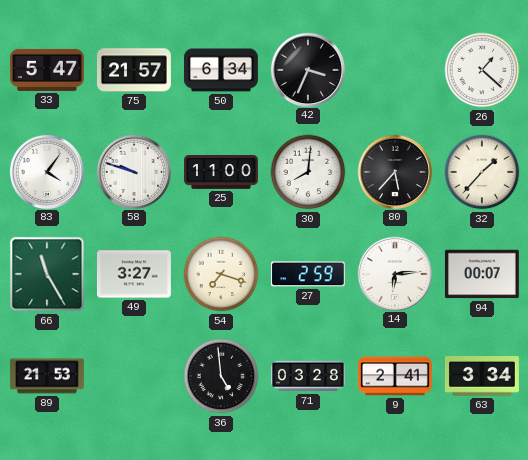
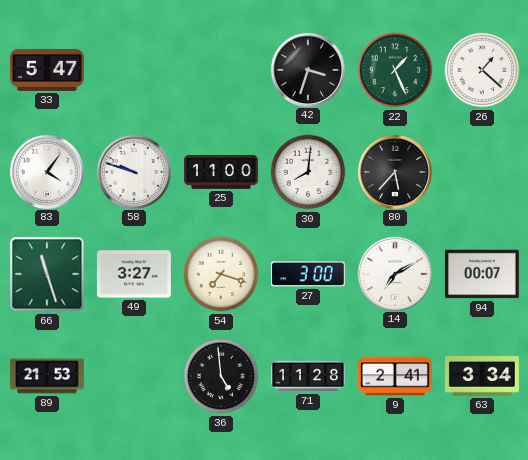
75: 21:57 -> none
50: 6:34 -> none
42: 3:34 -> 3:33
22: none -> 1:26
32: 1:37 -> none
66: 11:25 -> 11:27
27: 2:59 -> 3:00
14: 6:14 -> 7:10
71: 03:28 -> 11:28
